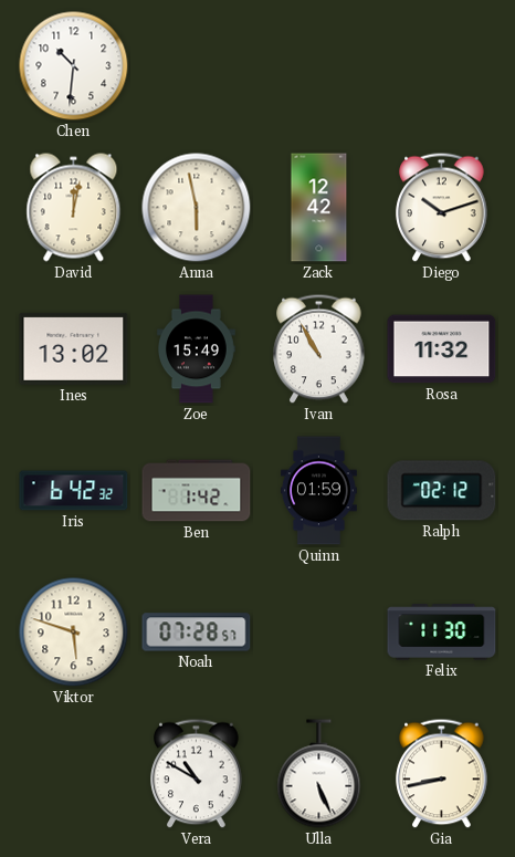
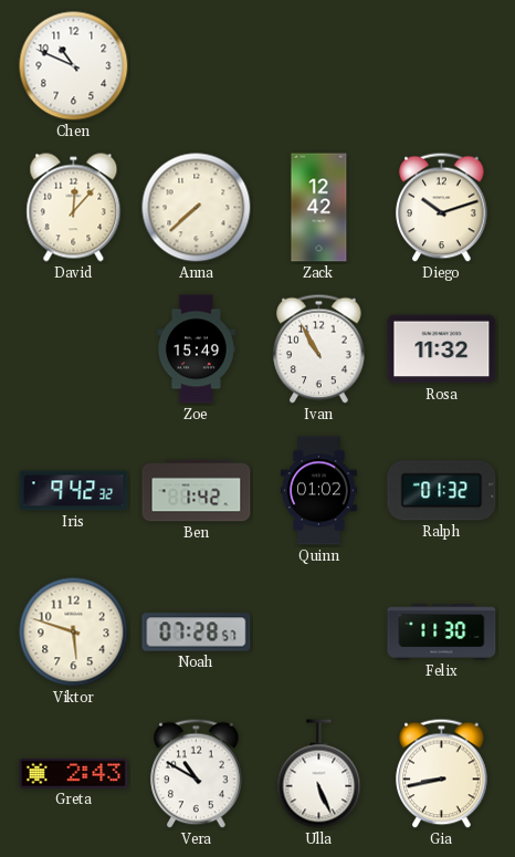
Chen: 10:31 -> 10:49
David: 12:02 -> 12:07
Anna: 5:58 -> 7:38
Ines: 13:02 -> none
Iris: 6:42 -> 9:42
Quinn: 01:59 -> 01:02
Ralph: 02:12 -> 01:32
Greta: none -> 2:43
